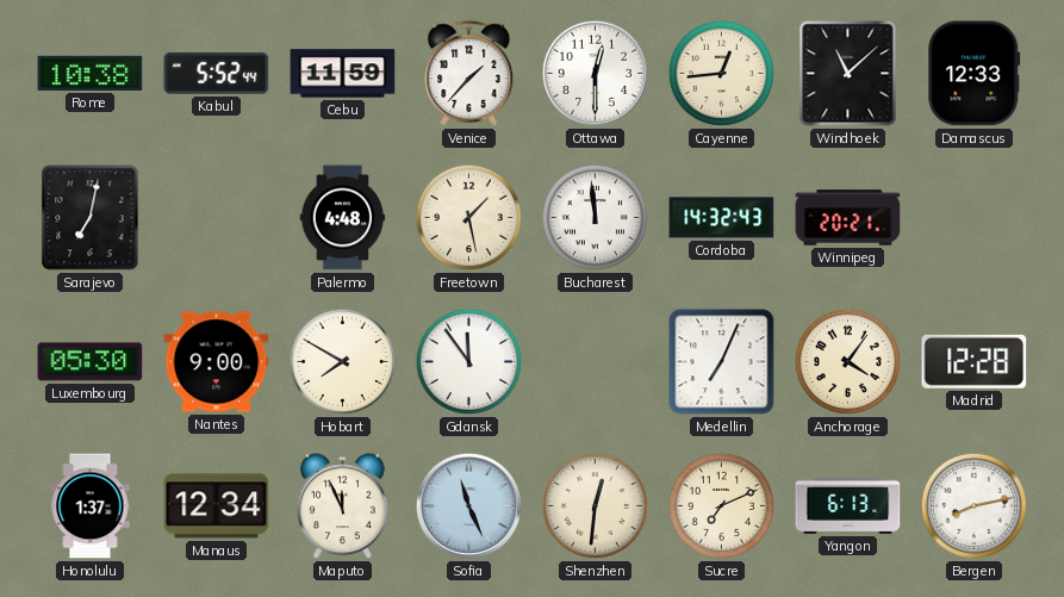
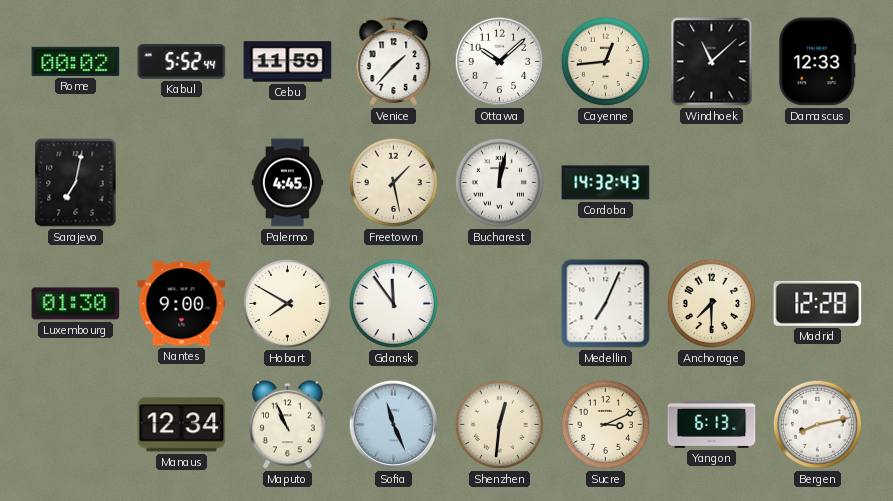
Rome: 10:38 -> 00:02
Ottawa: 12:30 -> 10:08
Palermo: 4:48 -> 4:45
Bucharest: 11:59 -> 12:02
Winnipeg: 20:21 -> none
Luxembourg: 05:30 -> 01:30
Anchorage: 4:06 -> 7:30
Honolulu: 1:37 -> none
Maputo: 11:56 -> 10:56
Sucre: 7:11 -> 3:11
